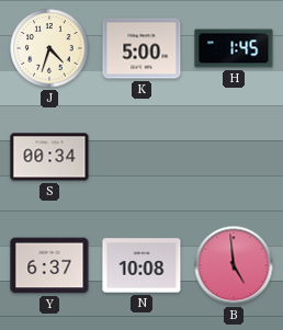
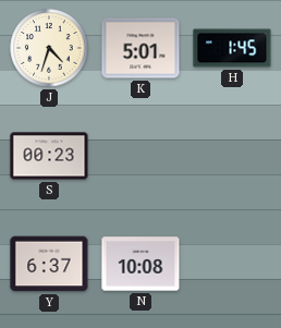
K: 5:00 -> 5:01
S: 00:34 -> 00:23
B: 4:59 -> none
